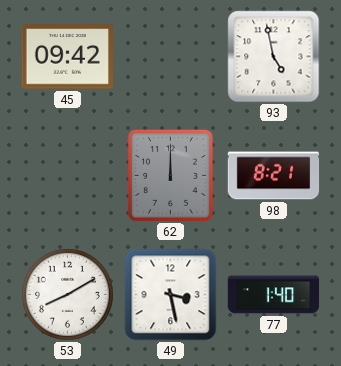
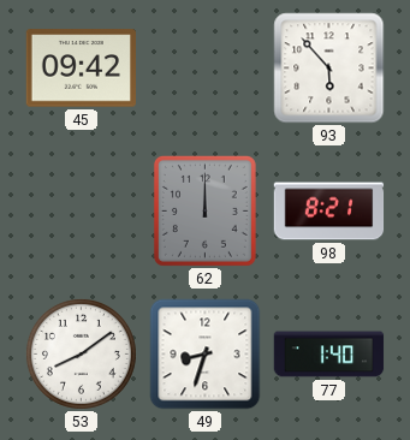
93: 4:58 -> 5:53
53: 8:10 -> 8:09
49: 3:28 -> 8:33
